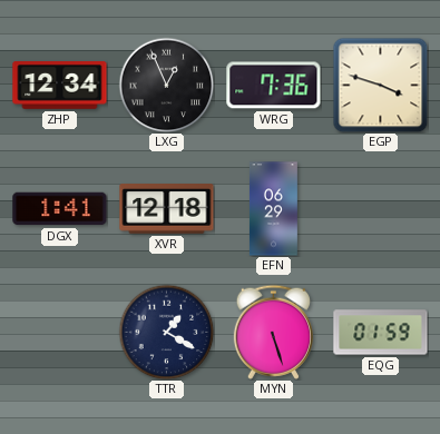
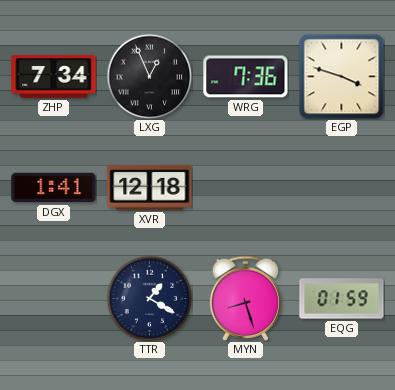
ZHP: 12:34 -> 7:34
EFN: 06:29 -> none
MYN: 5:27 -> 8:27
